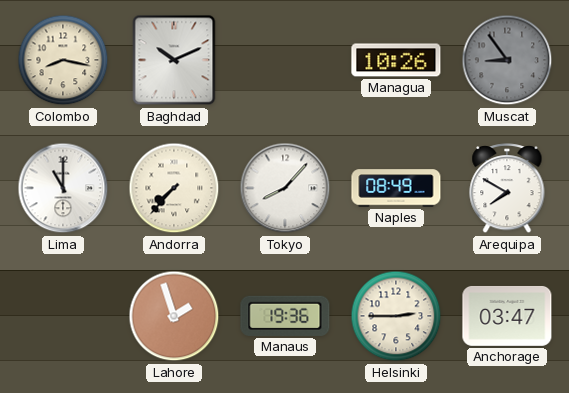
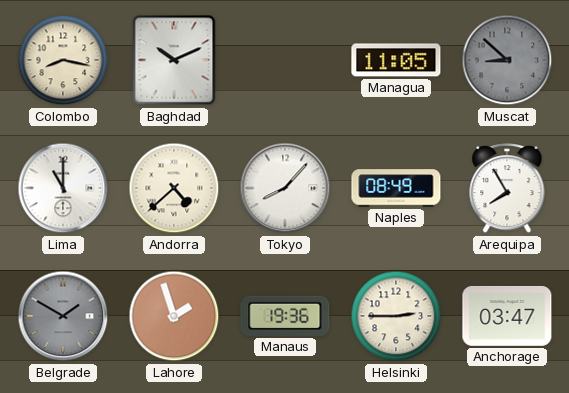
Managua: 10:26 -> 11:05
Muscat: 8:54 -> 8:52
Andorra: 7:37 -> 4:38
Arequipa: 7:50 -> 7:55
Belgrade: none -> 1:50
